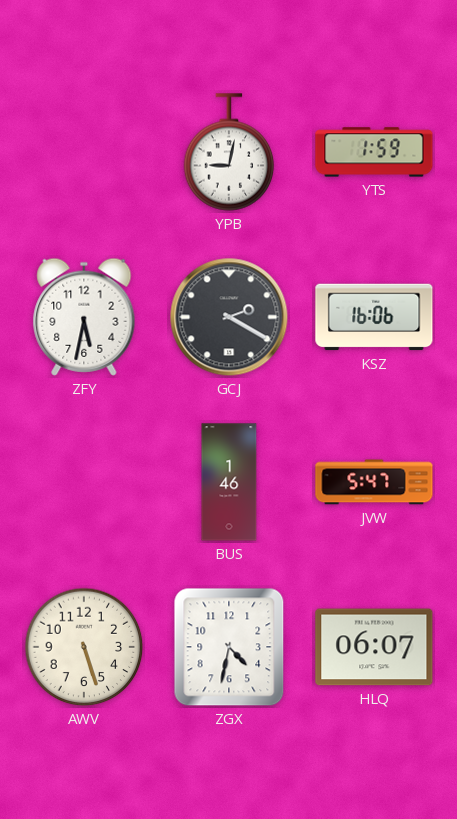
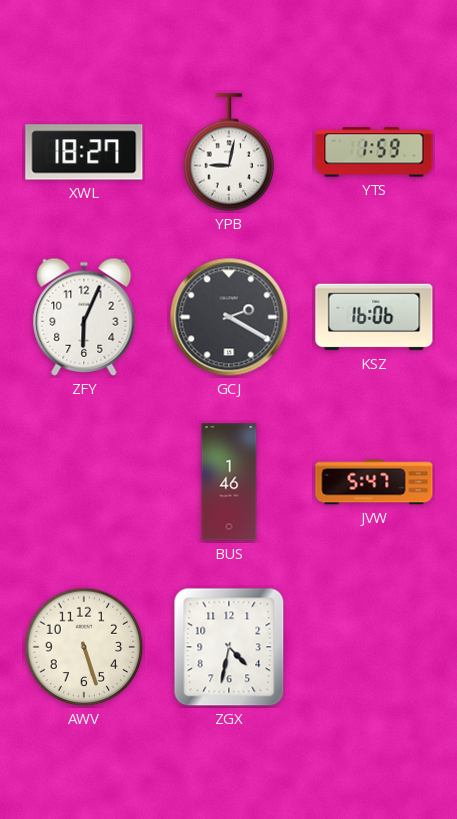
XWL: none -> 18:27
ZFY: 5:32 -> 6:04
HLQ: 06:07 -> none
